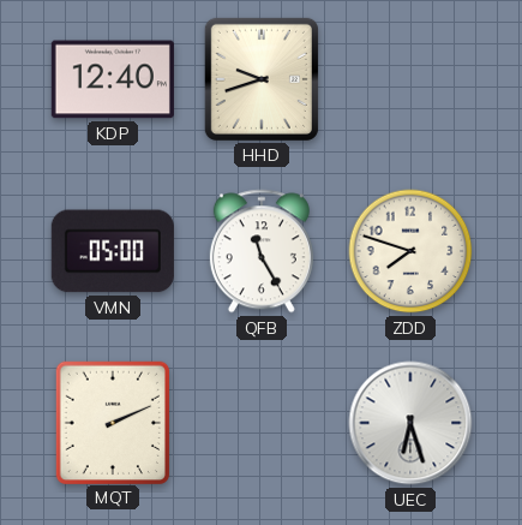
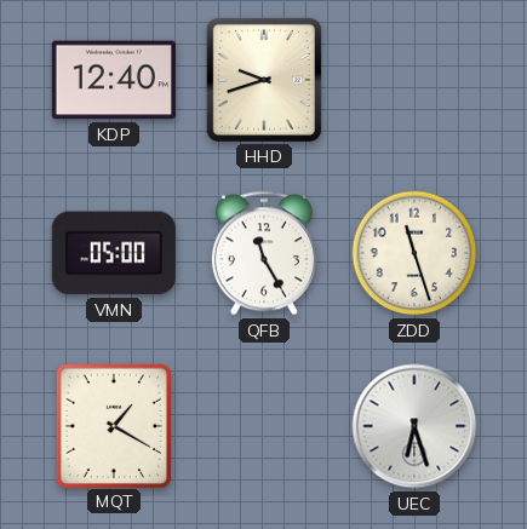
ZDD: 7:48 -> 11:27
MQT: 2:11 -> 1:20
